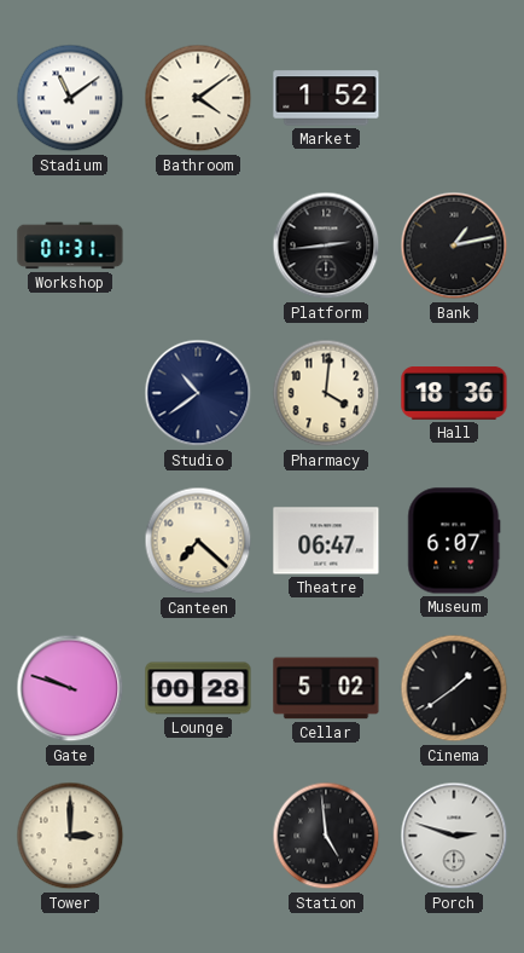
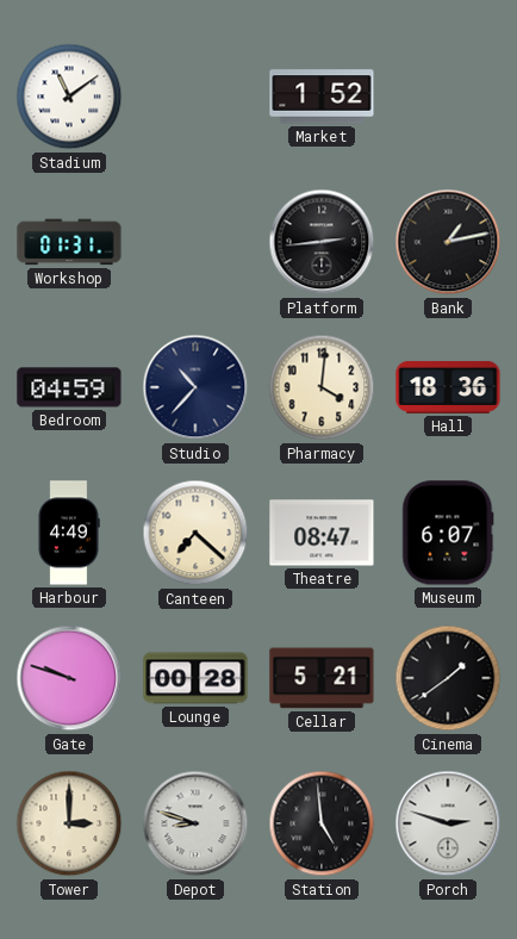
Bathroom: 4:09 -> none
Bedroom: none -> 04:59
Studio: 10:39 -> 10:37
Harbour: none -> 4:49
Theatre: 06:47 -> 08:47
Cellar: 5:02 -> 5:21
Depot: none -> 8:48
